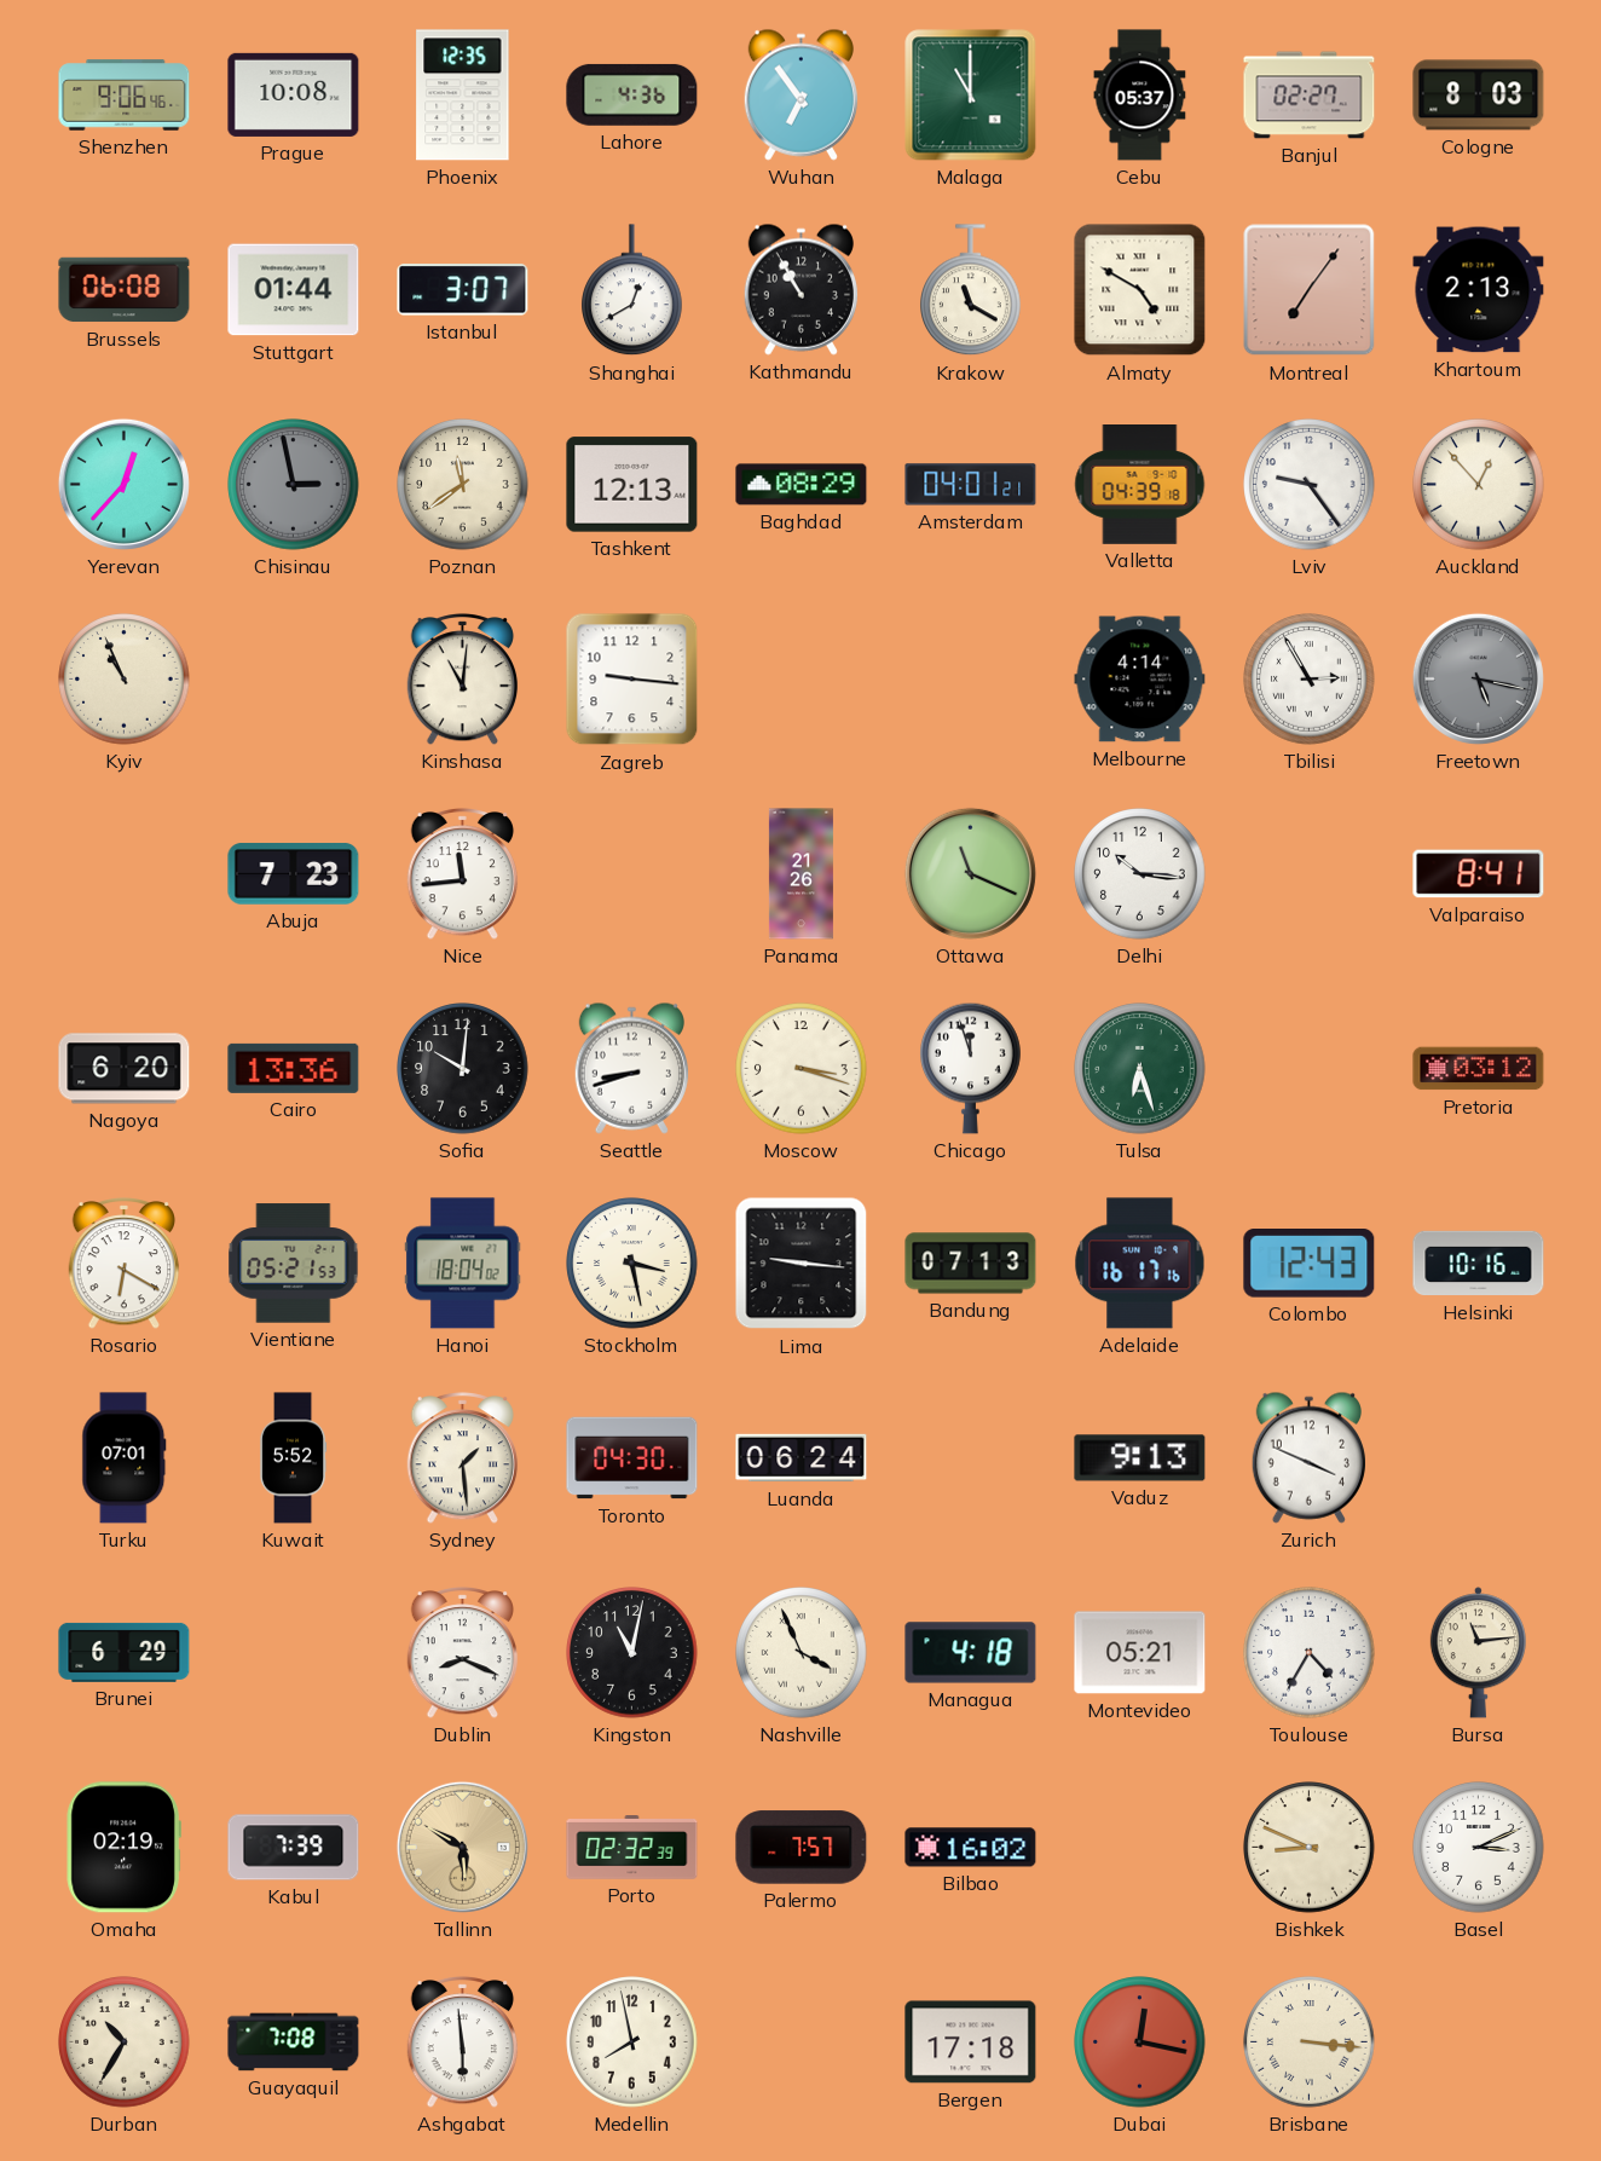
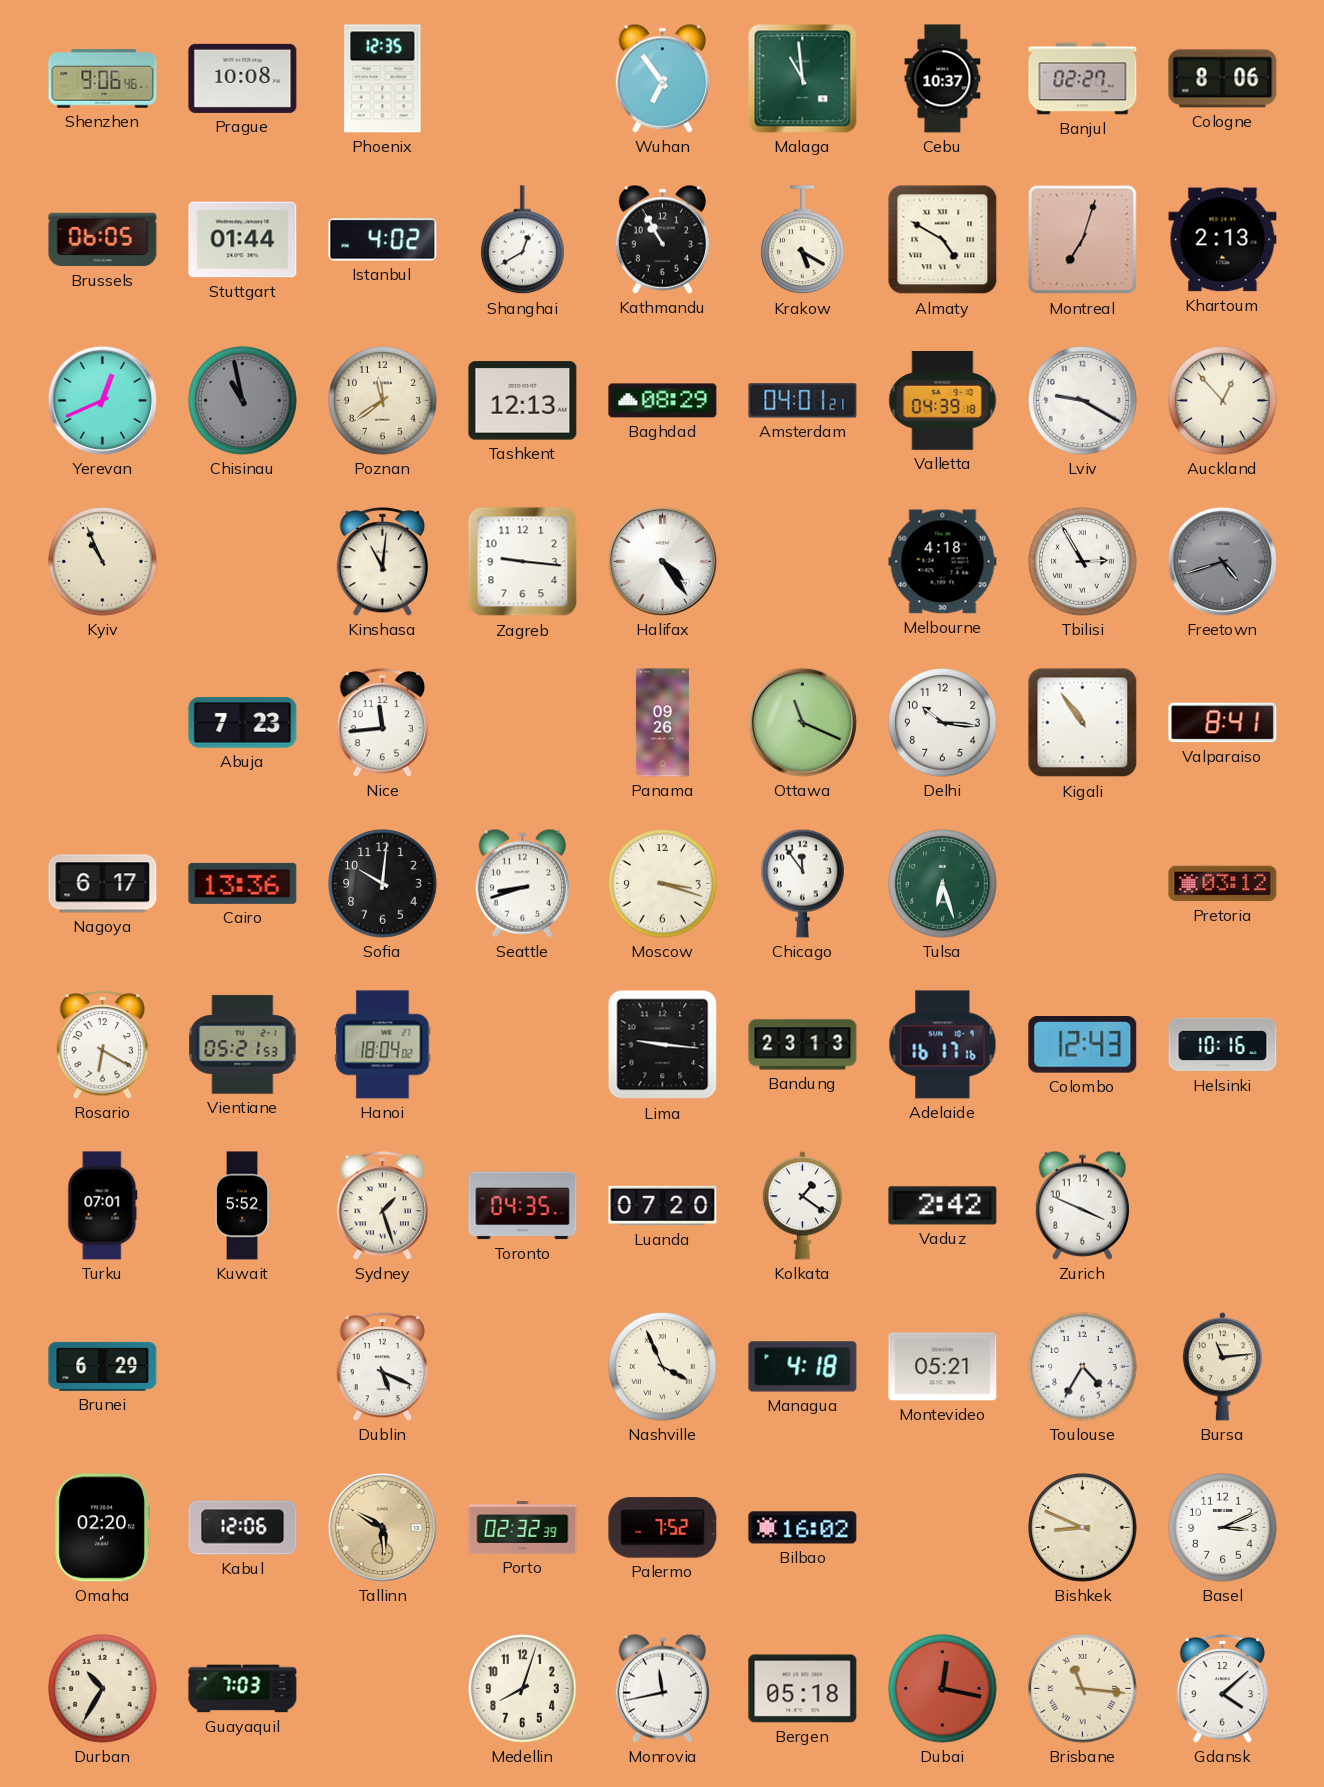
Lahore: 4:36 -> none
Malaga: 11:00 -> 10:59
Cebu: 05:37 -> 10:37
Cologne: 8:03 -> 8:06
Brussels: 06:08 -> 06:05
Istanbul: 3:07 -> 4:02
Krakow: 11:20 -> 5:20
Montreal: 7:06 -> 7:03
Yerevan: 12:37 -> 12:41
Chisinau: 2:58 -> 10:58
Lviv: 9:24 -> 9:20
Halifax: none -> 4:24
Melbourne: 4:14 -> 4:18
Freetown: 5:17 -> 4:42
Panama: 21:26 -> 09:26
Kigali: none -> 10:54
Nagoya: 6:20 -> 6:17
Chicago: 11:57 -> 11:54
Stockholm: 3:28 -> none
Bandung: 07:13 -> 23:13
Sydney: 1:29 -> 1:27
Toronto: 04:30 -> 04:35
Luanda: 06:24 -> 07:20
Kolkata: none -> 1:21
Vaduz: 9:13 -> 2:42
Dublin: 8:19 -> 5:19
Kingston: 11:02 -> none
Omaha: 02:19 -> 02:20
Kabul: 7:39 -> 12:06
Palermo: 7:57 -> 7:52
Guayaquil: 7:08 -> 7:03
Ashgabat: 5:59 -> none
Medellin: 7:58 -> 8:03
Monrovia: none -> 11:43
Bergen: 17:18 -> 05:18
Brisbane: 3:16 -> 11:16
Gdansk: none -> 4:08
